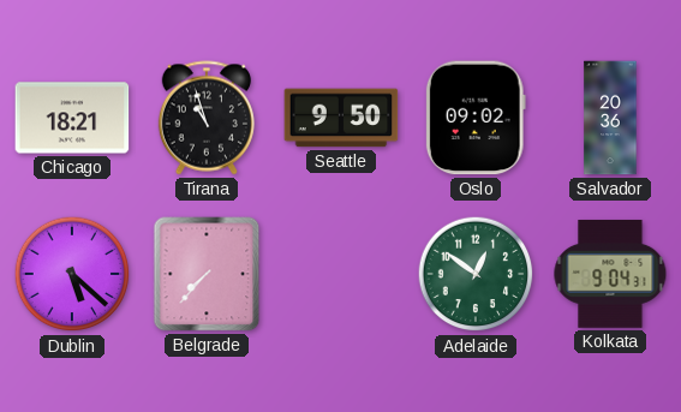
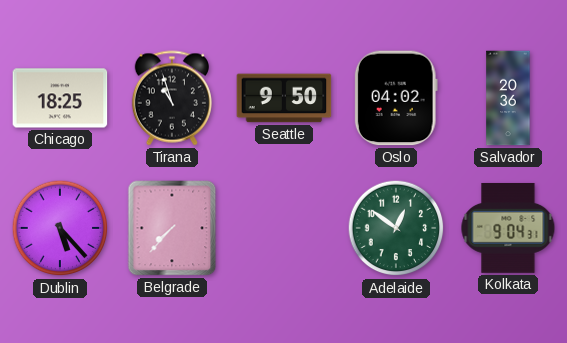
Chicago: 18:21 -> 18:25
Oslo: 09:02 -> 04:02
Dublin: 5:22 -> 5:23
